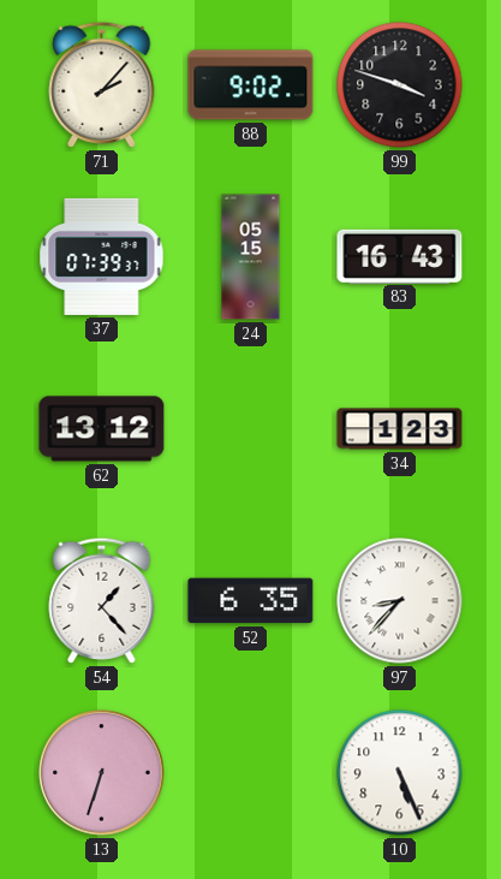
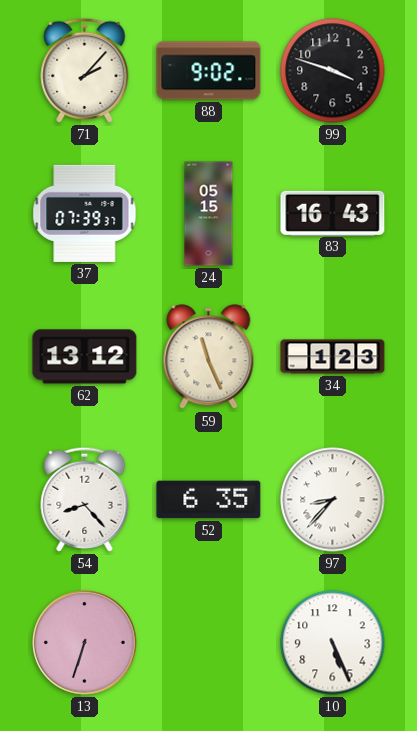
59: none -> 11:26
54: 1:23 -> 8:23
